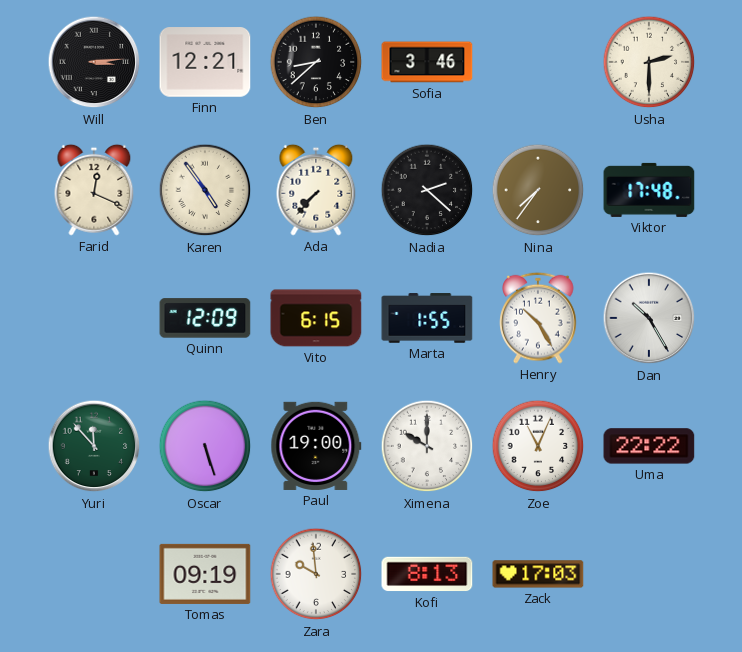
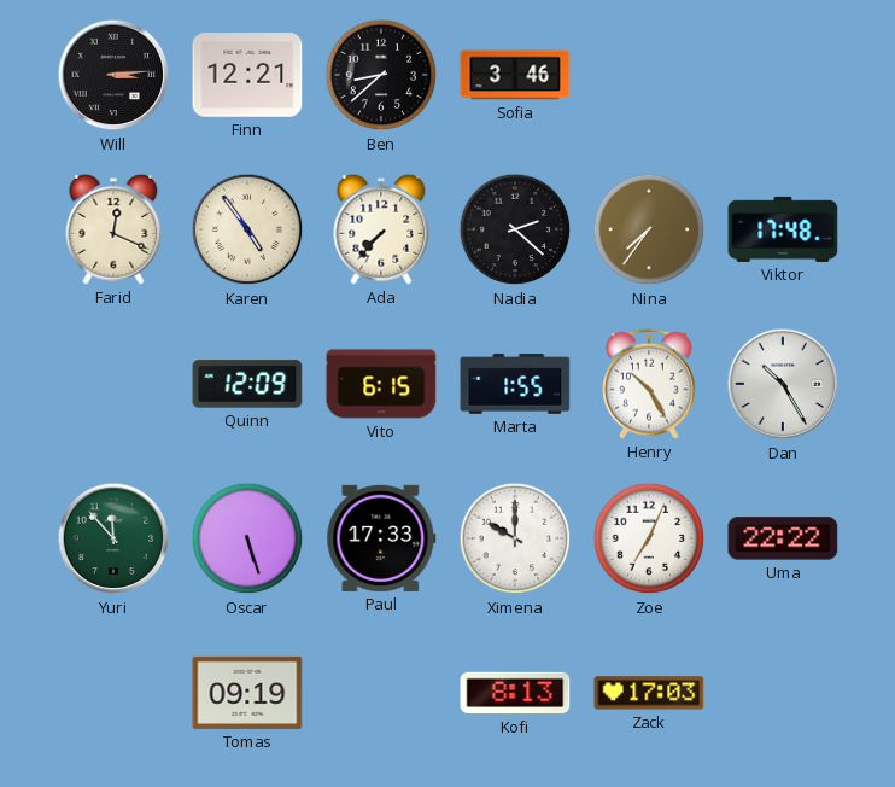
Usha: 2:30 -> none
Paul: 19:00 -> 17:33
Zoe: 11:04 -> 7:04
Zara: 9:59 -> none
